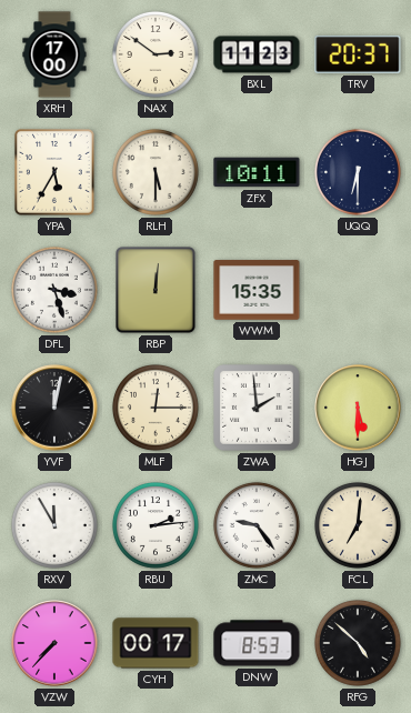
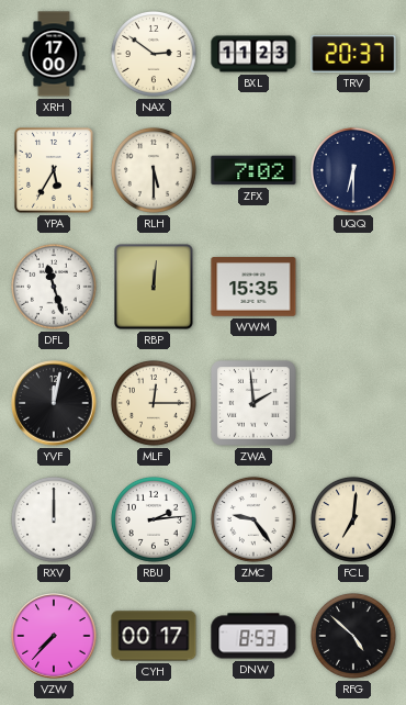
ZFX: 10:11 -> 7:02
DFL: 3:27 -> 11:27
HGJ: 5:30 -> none
RXV: 11:55 -> 12:00
